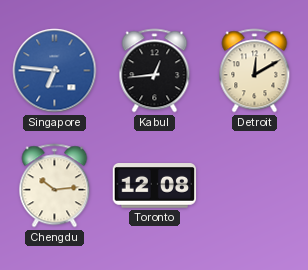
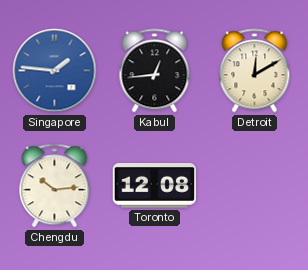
Singapore: 6:46 -> 1:46
